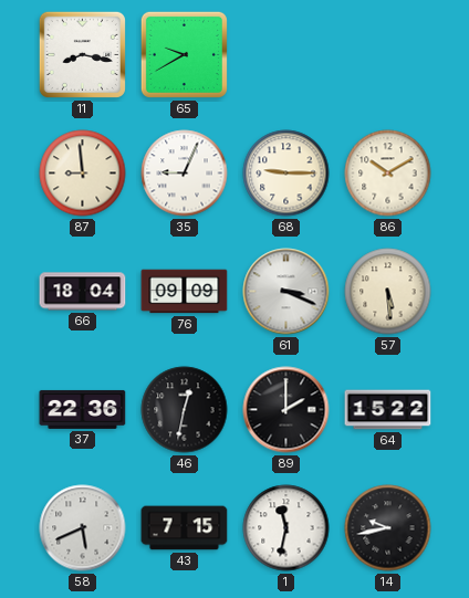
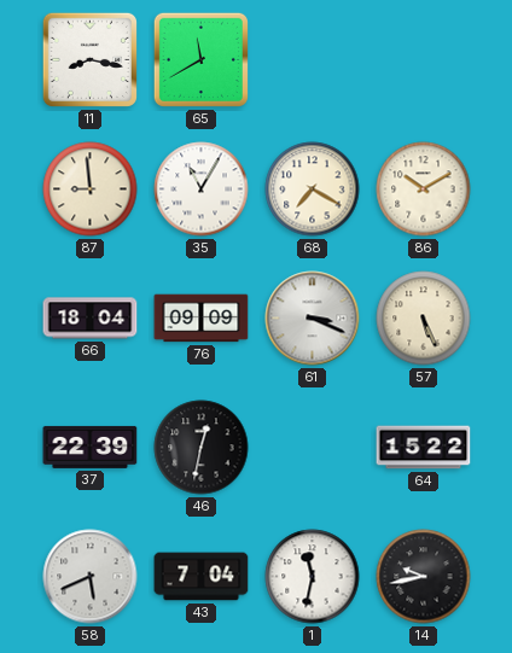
65: 9:40 -> 11:40
35: 9:04 -> 11:05
68: 9:15 -> 7:20
57: 5:29 -> 5:26
37: 22:36 -> 22:39
89: 2:00 -> none
43: 7:15 -> 7:04
